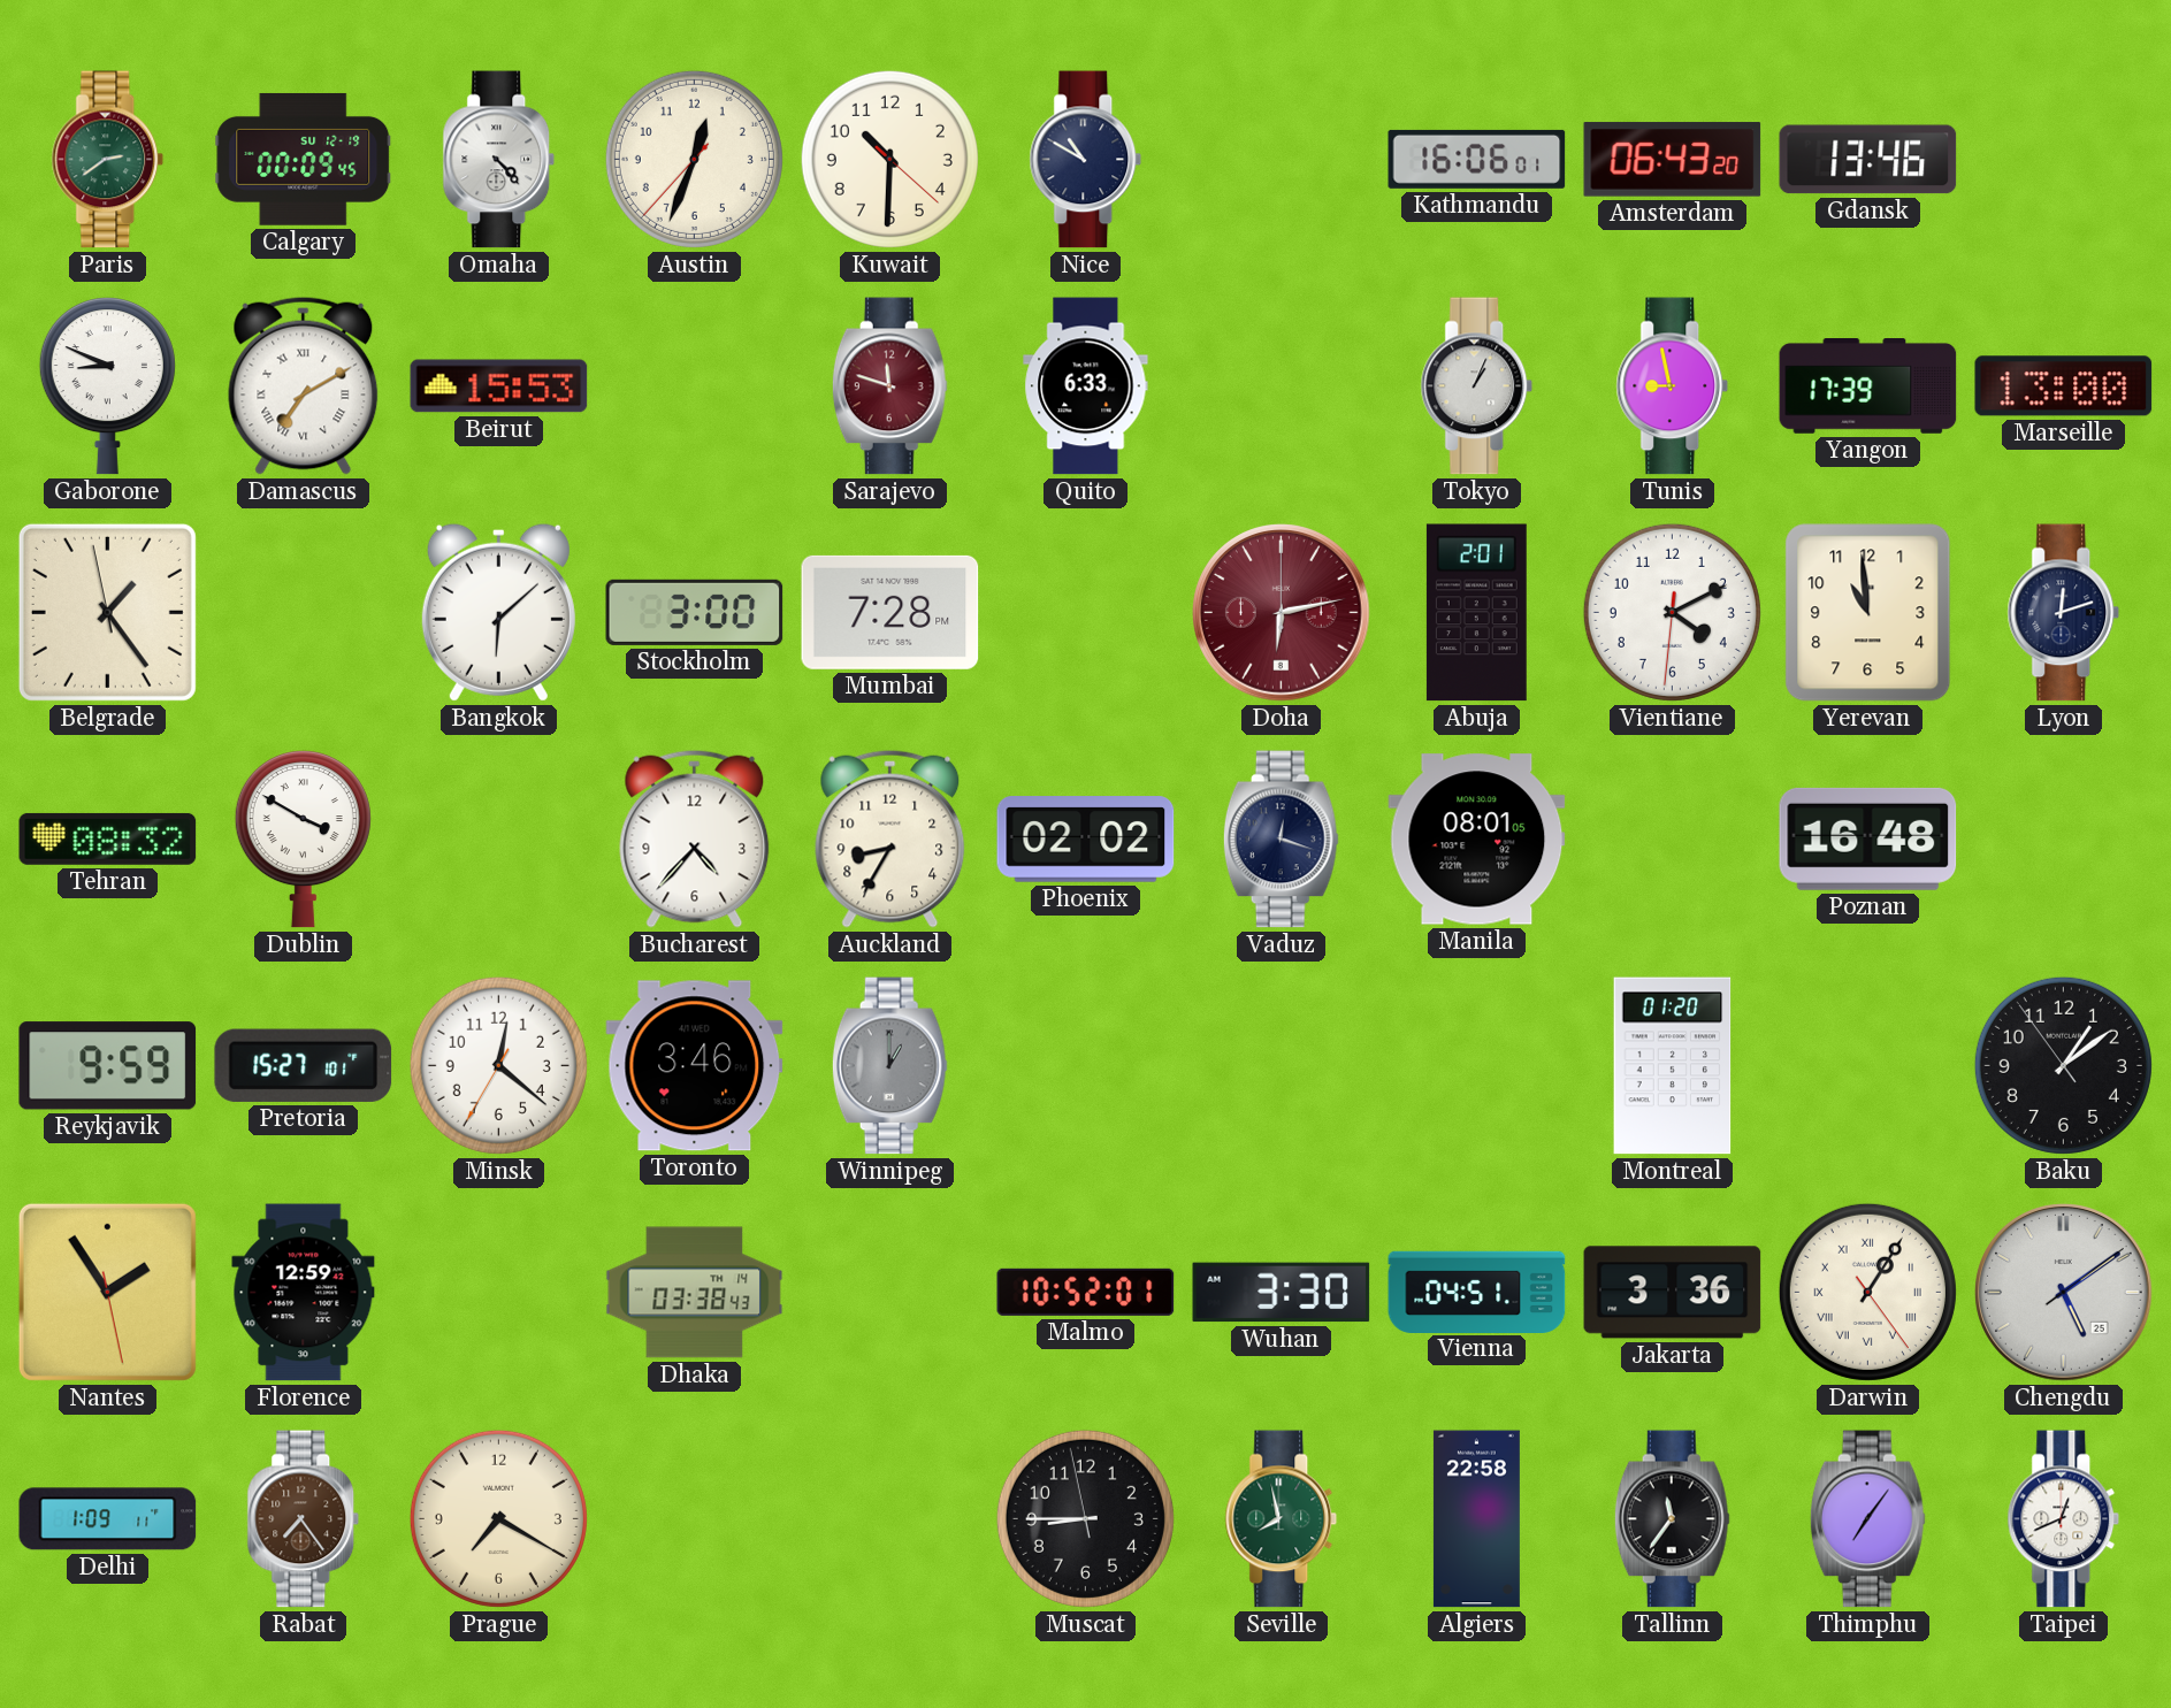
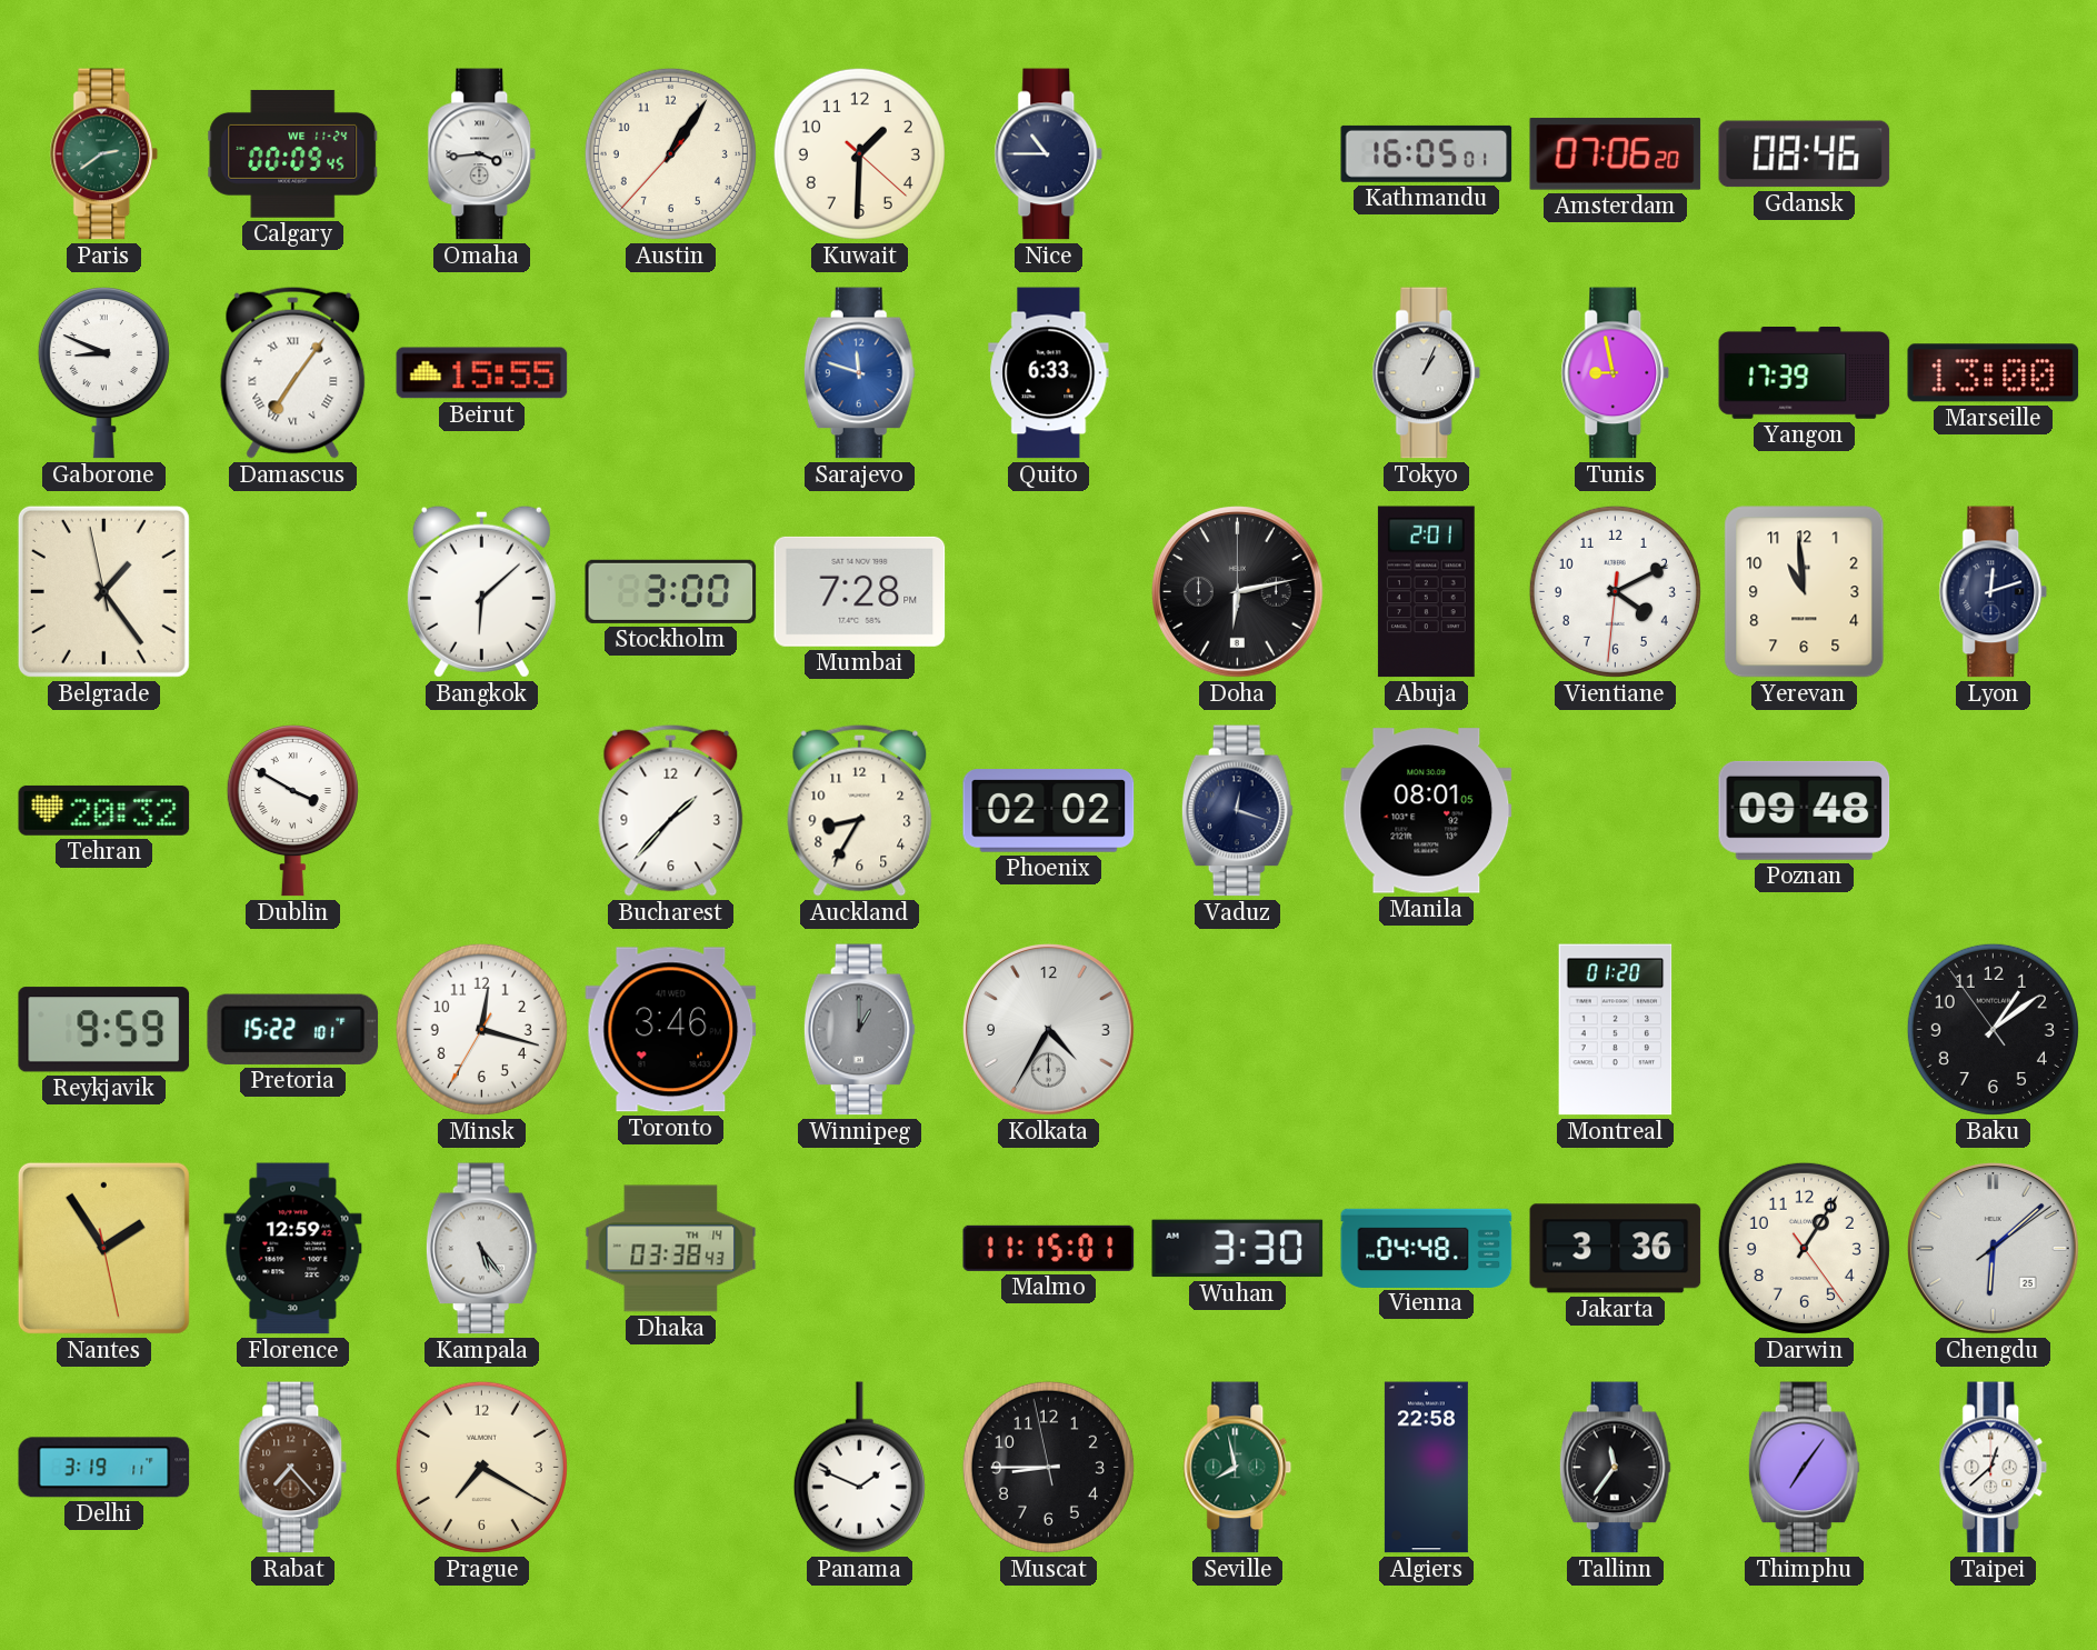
Calgary date: SU 12-19 -> WE 11-24
Omaha: 4:23 -> 3:44
Austin: 12:33 -> 1:05
Kuwait: 10:30 -> 1:30
Nice: 10:50 -> 10:45
Kathmandu: 16:06 -> 16:05
Amsterdam: 06:43 -> 07:06
Gdansk: 13:46 -> 08:46
Damascus: 7:10 -> 7:06
Beirut: 15:53 -> 15:55
Sarajevo dial: burgundy -> blue
Doha dial: burgundy -> black
Tehran: 08:32 -> 20:32
Bucharest: 4:37 -> 1:37
Poznan: 16:48 -> 09:48
Pretoria: 15:27 -> 15:22
Minsk: 12:21 -> 12:17
Kolkata: none -> 4:35
Kampala: none -> 5:24
Malmo: 10:52 -> 11:15
Vienna: 04:51 -> 04:48
Darwin numerals: Roman -> Arabic
Chengdu: 5:09 -> 6:08
Delhi: 1:09 -> 3:19
Rabat: 7:24 -> 7:23
Panama: none -> 1:49
Taipei: 12:41 -> 12:38
